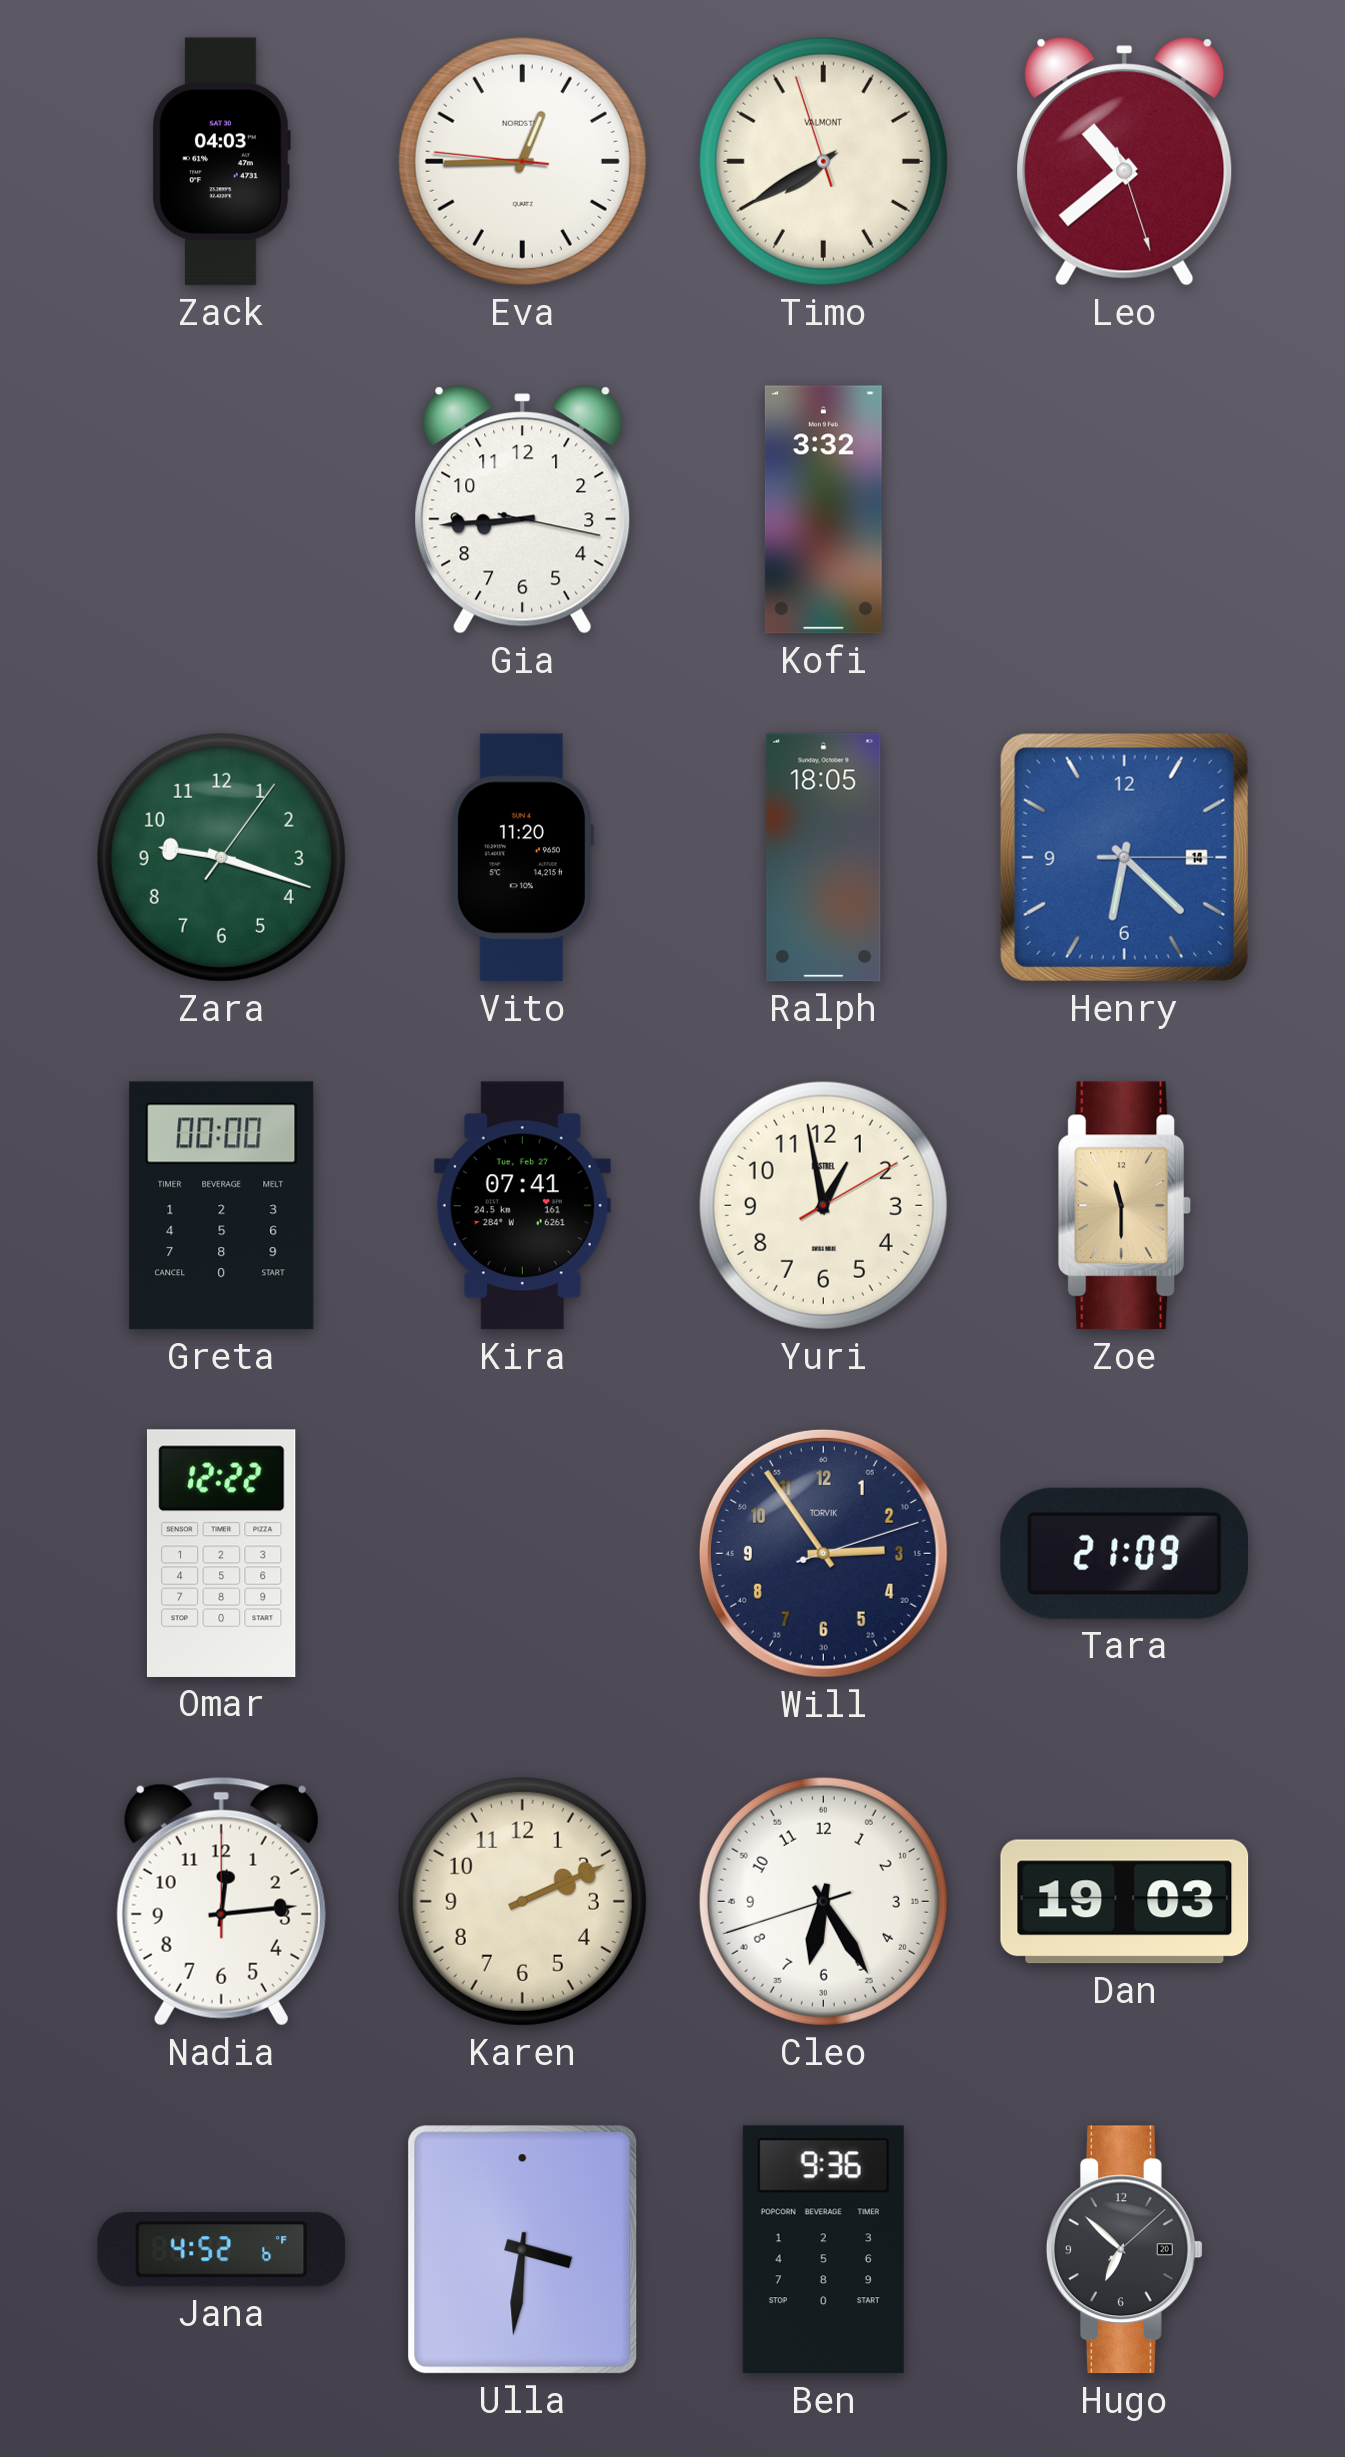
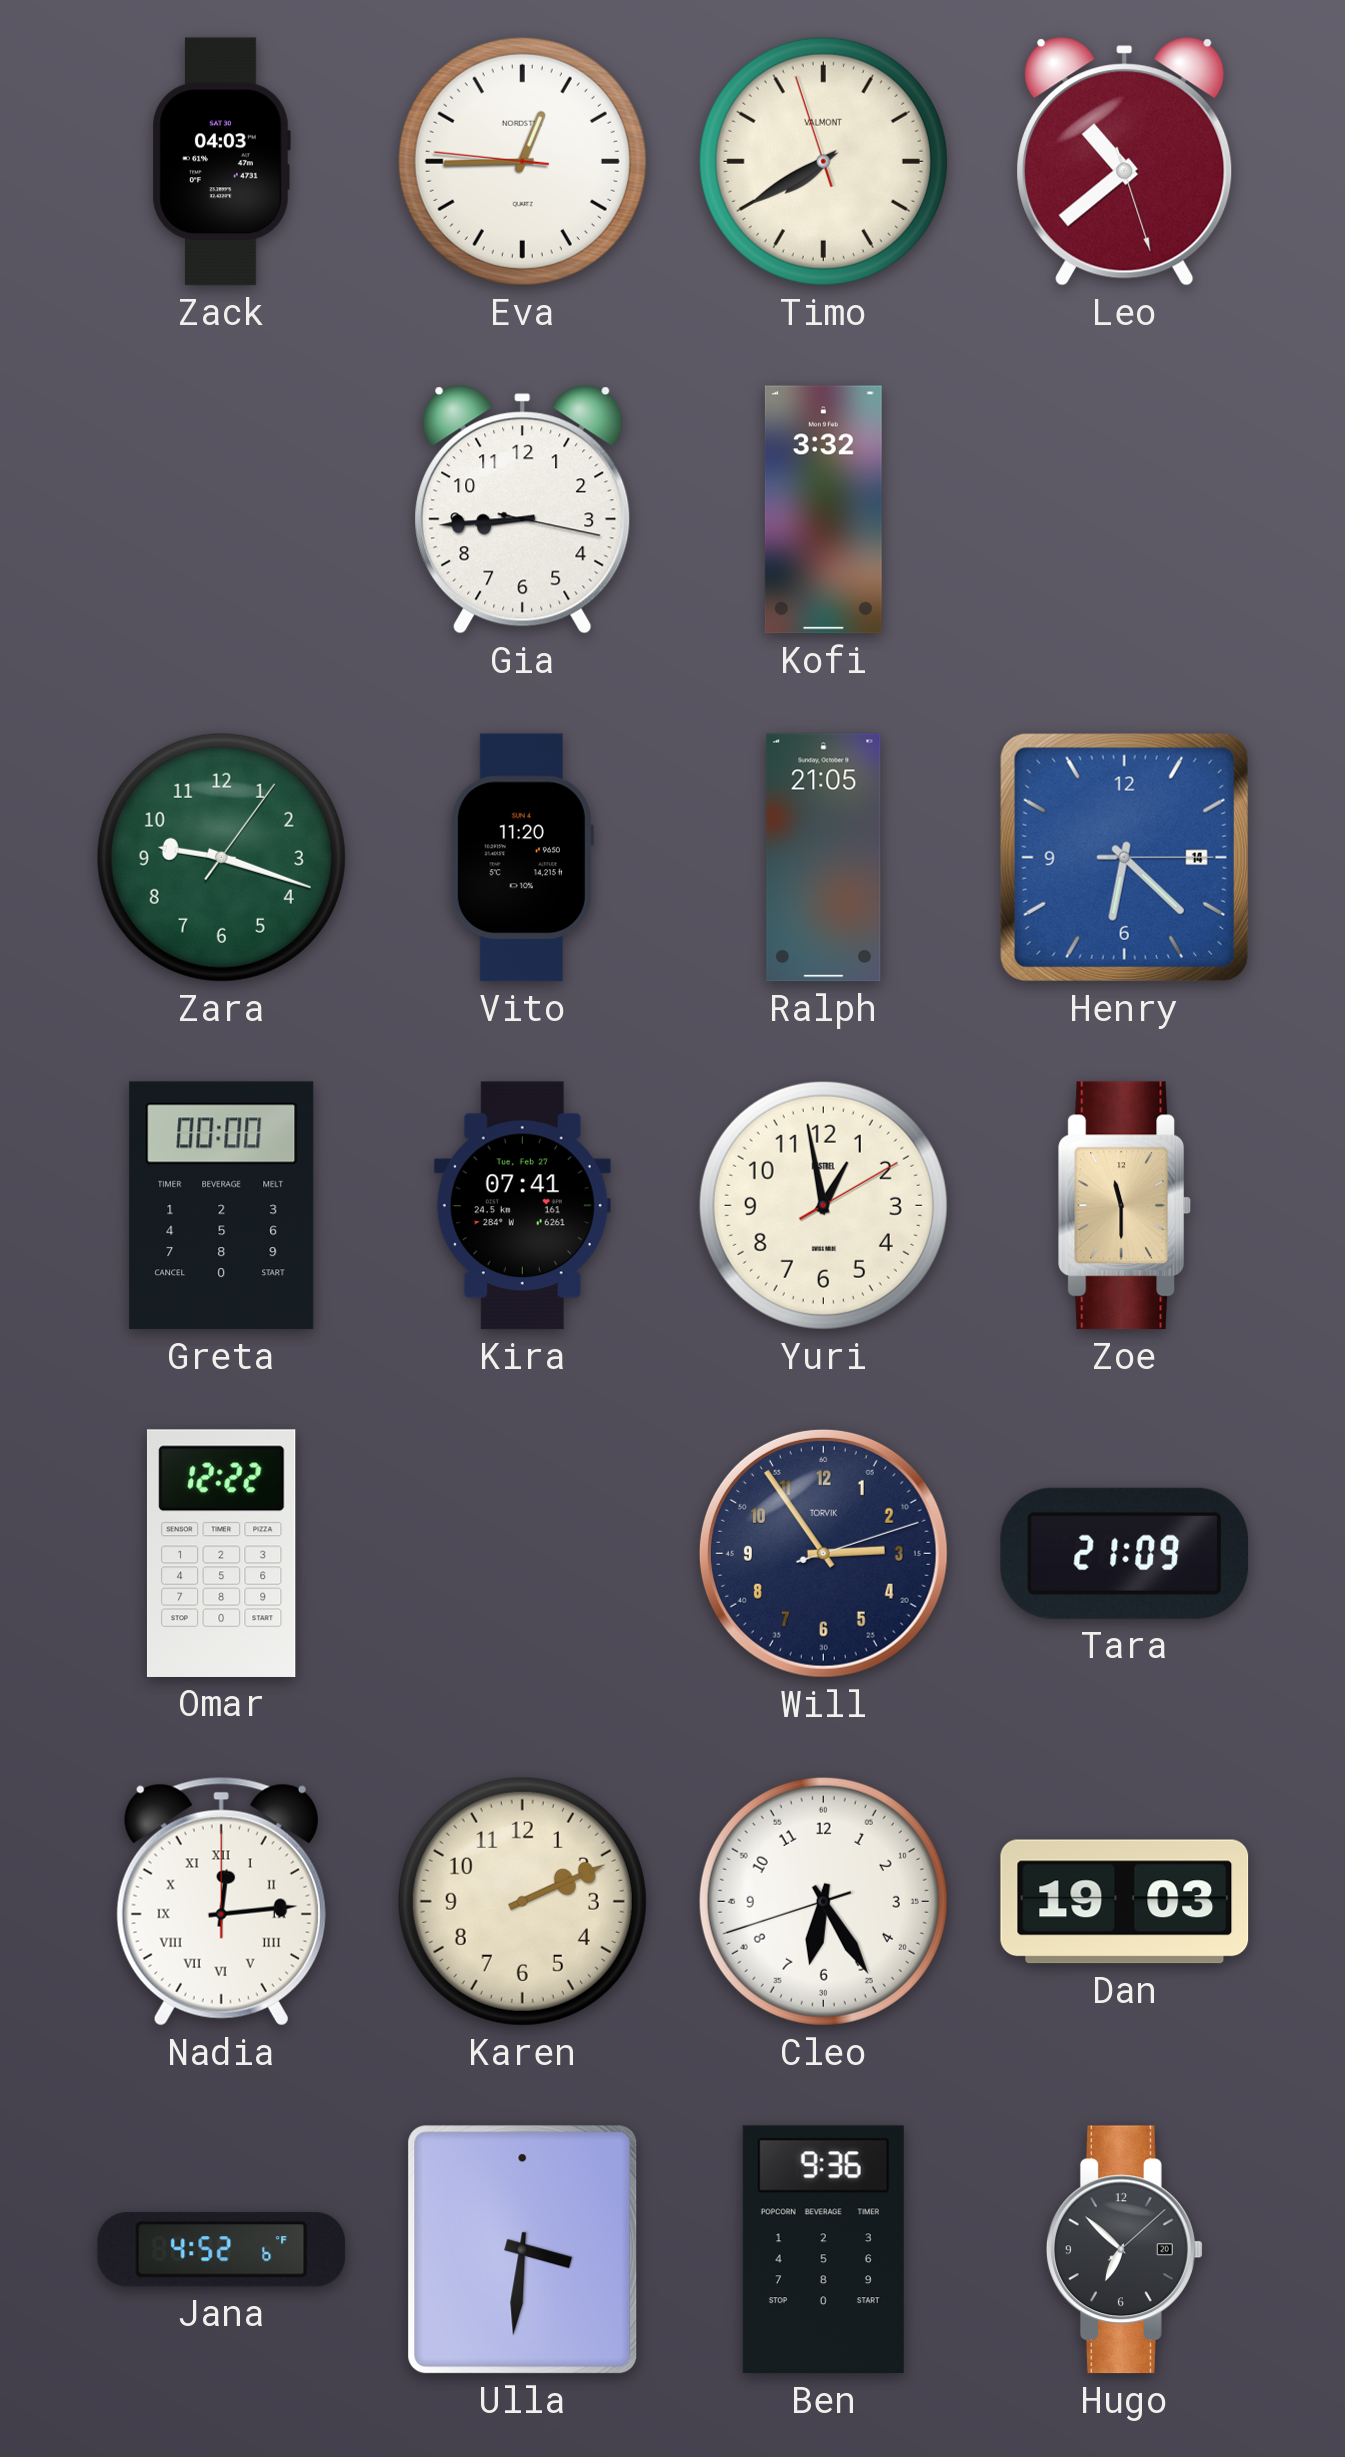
Ralph: 18:05 -> 21:05
Nadia numerals: Arabic -> Roman
